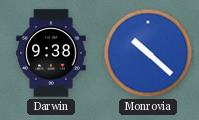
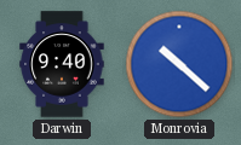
Darwin: 9:38 -> 9:40
